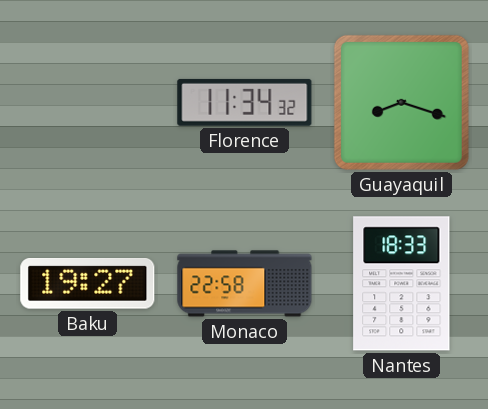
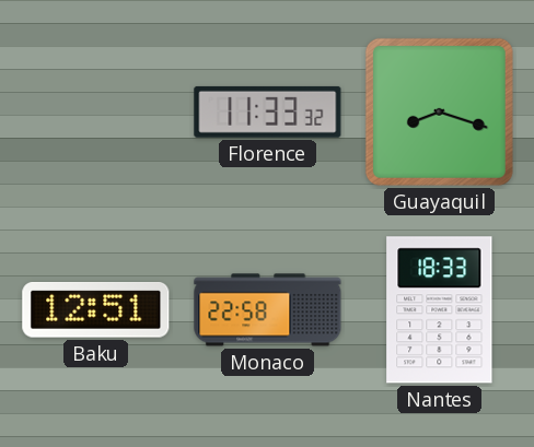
Florence: 11:34 -> 11:33
Baku: 19:27 -> 12:51
